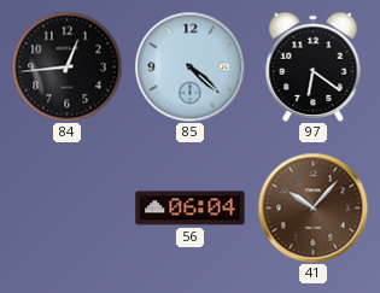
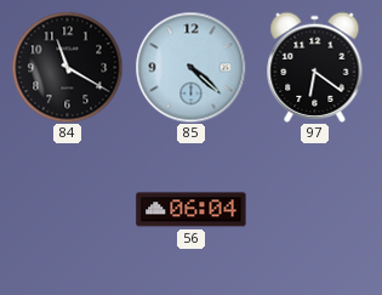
84: 12:44 -> 11:20
41: 10:07 -> none
